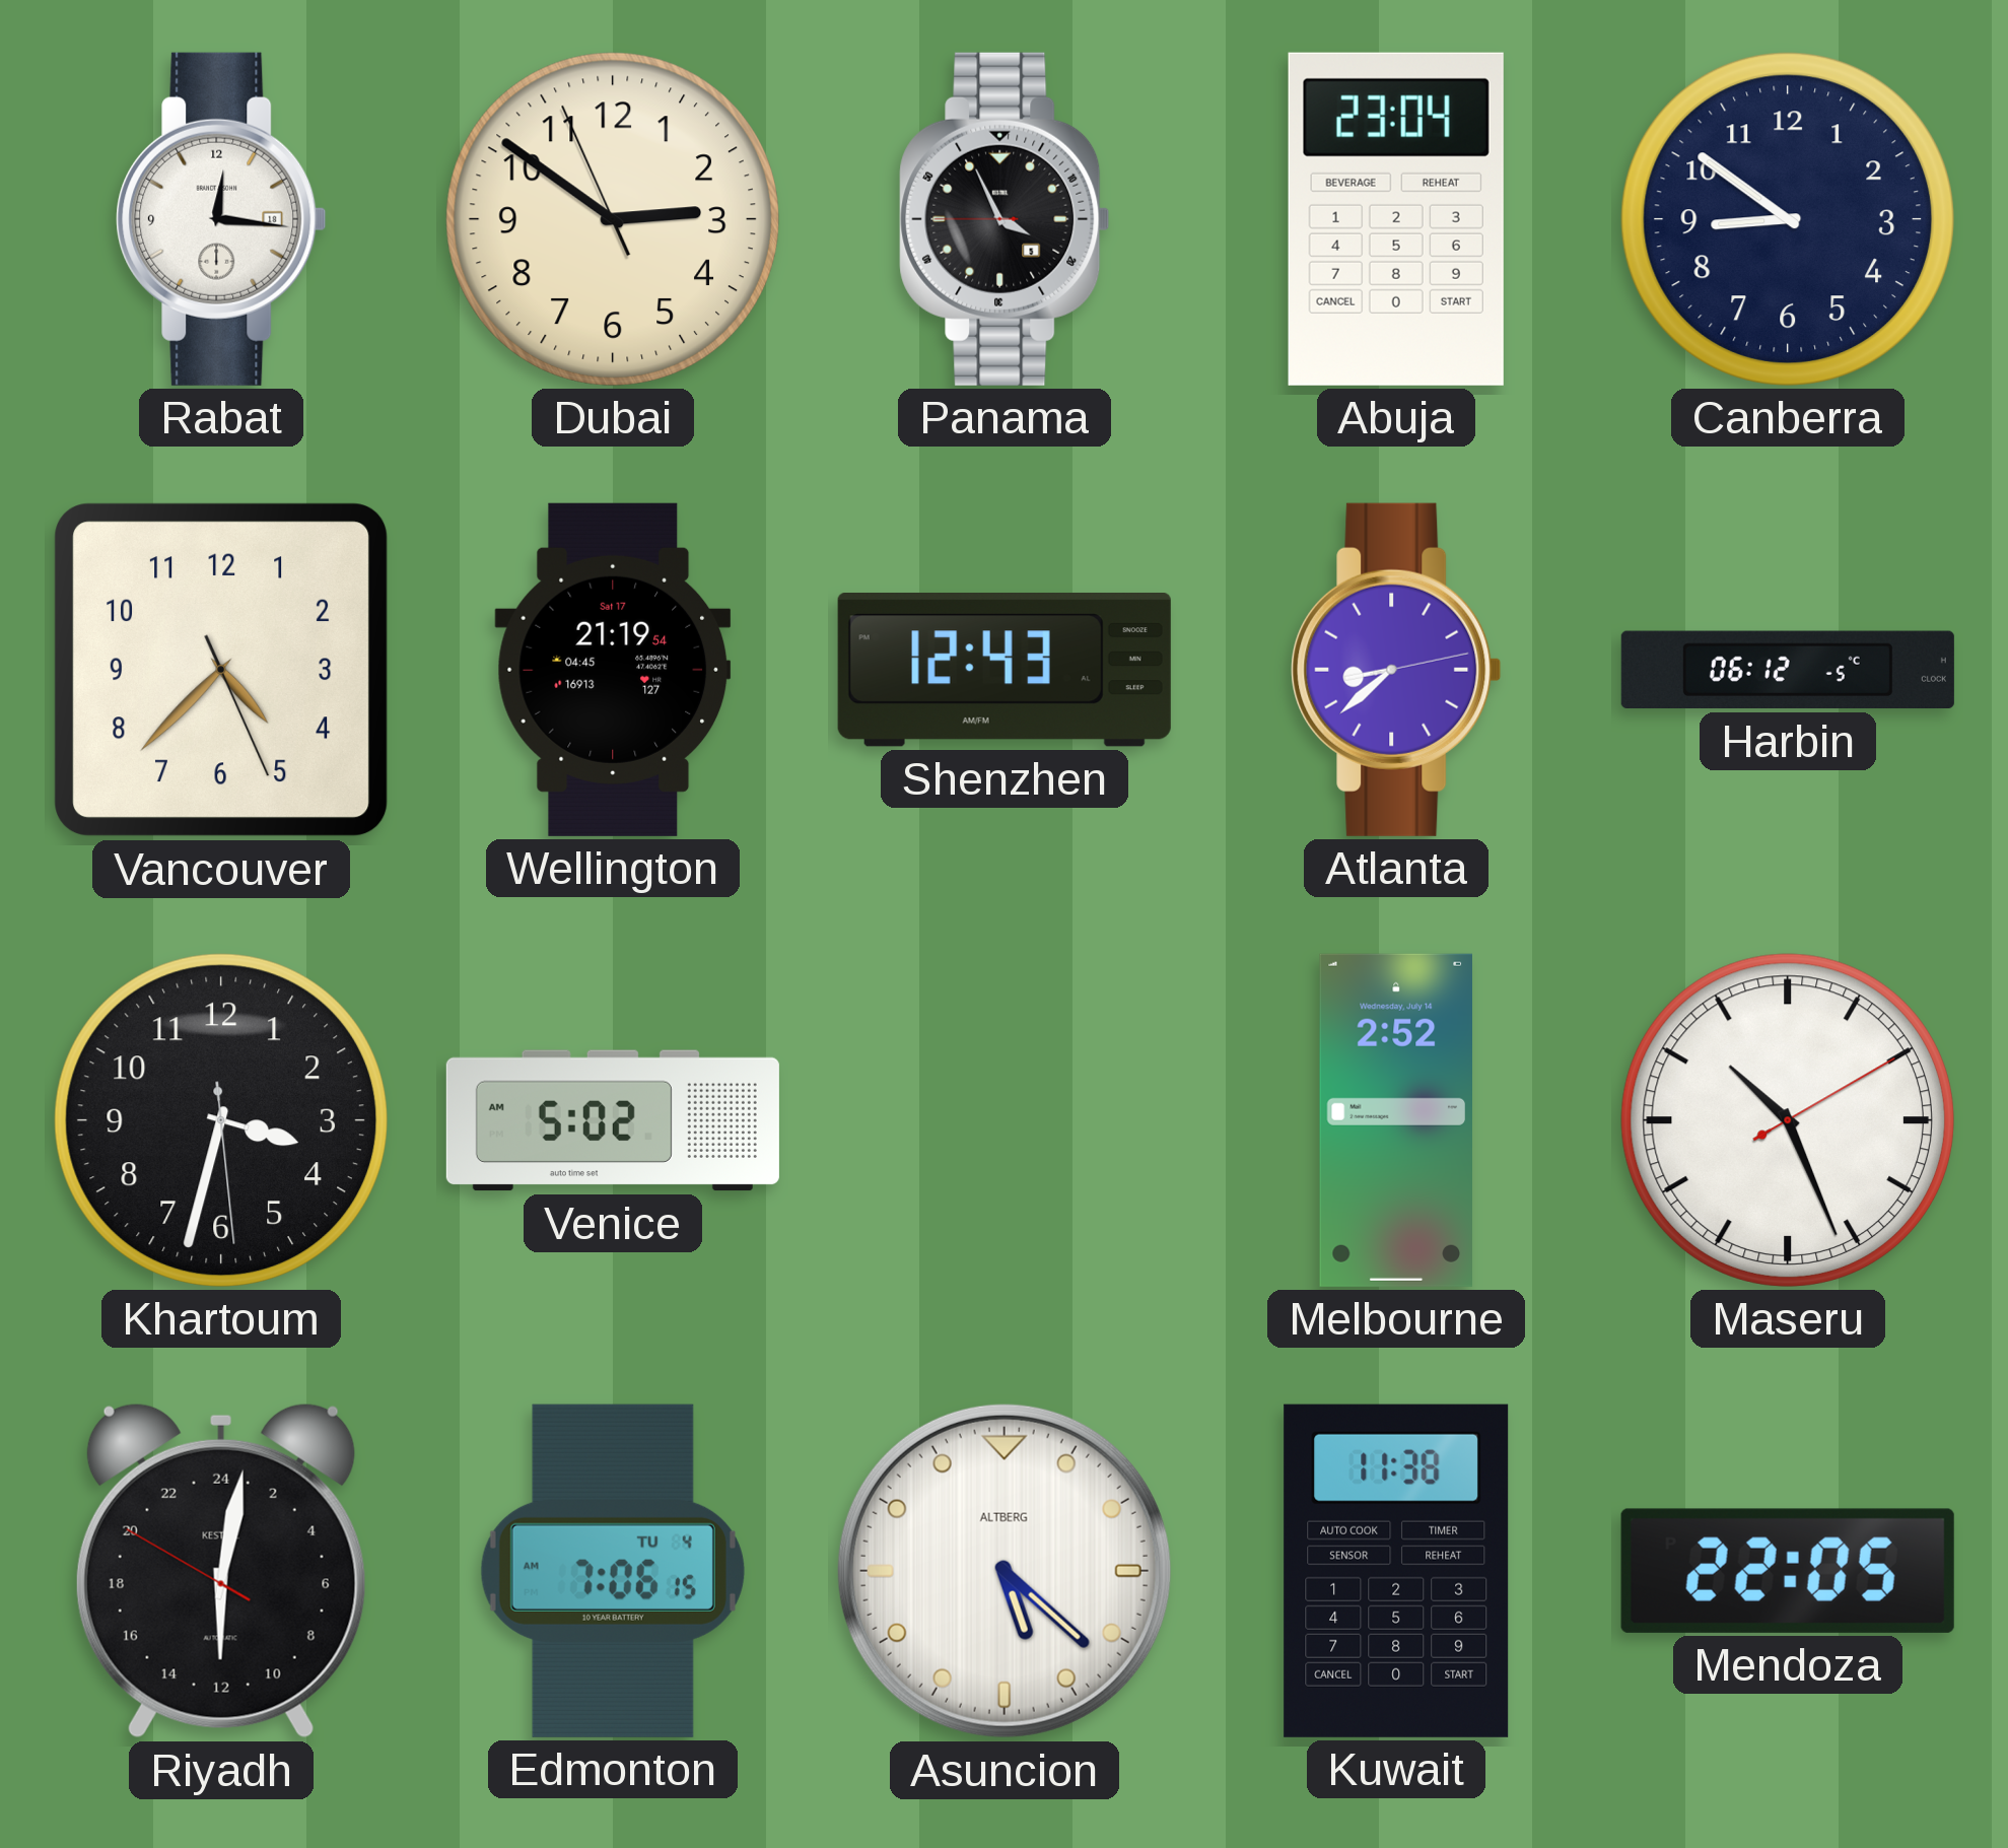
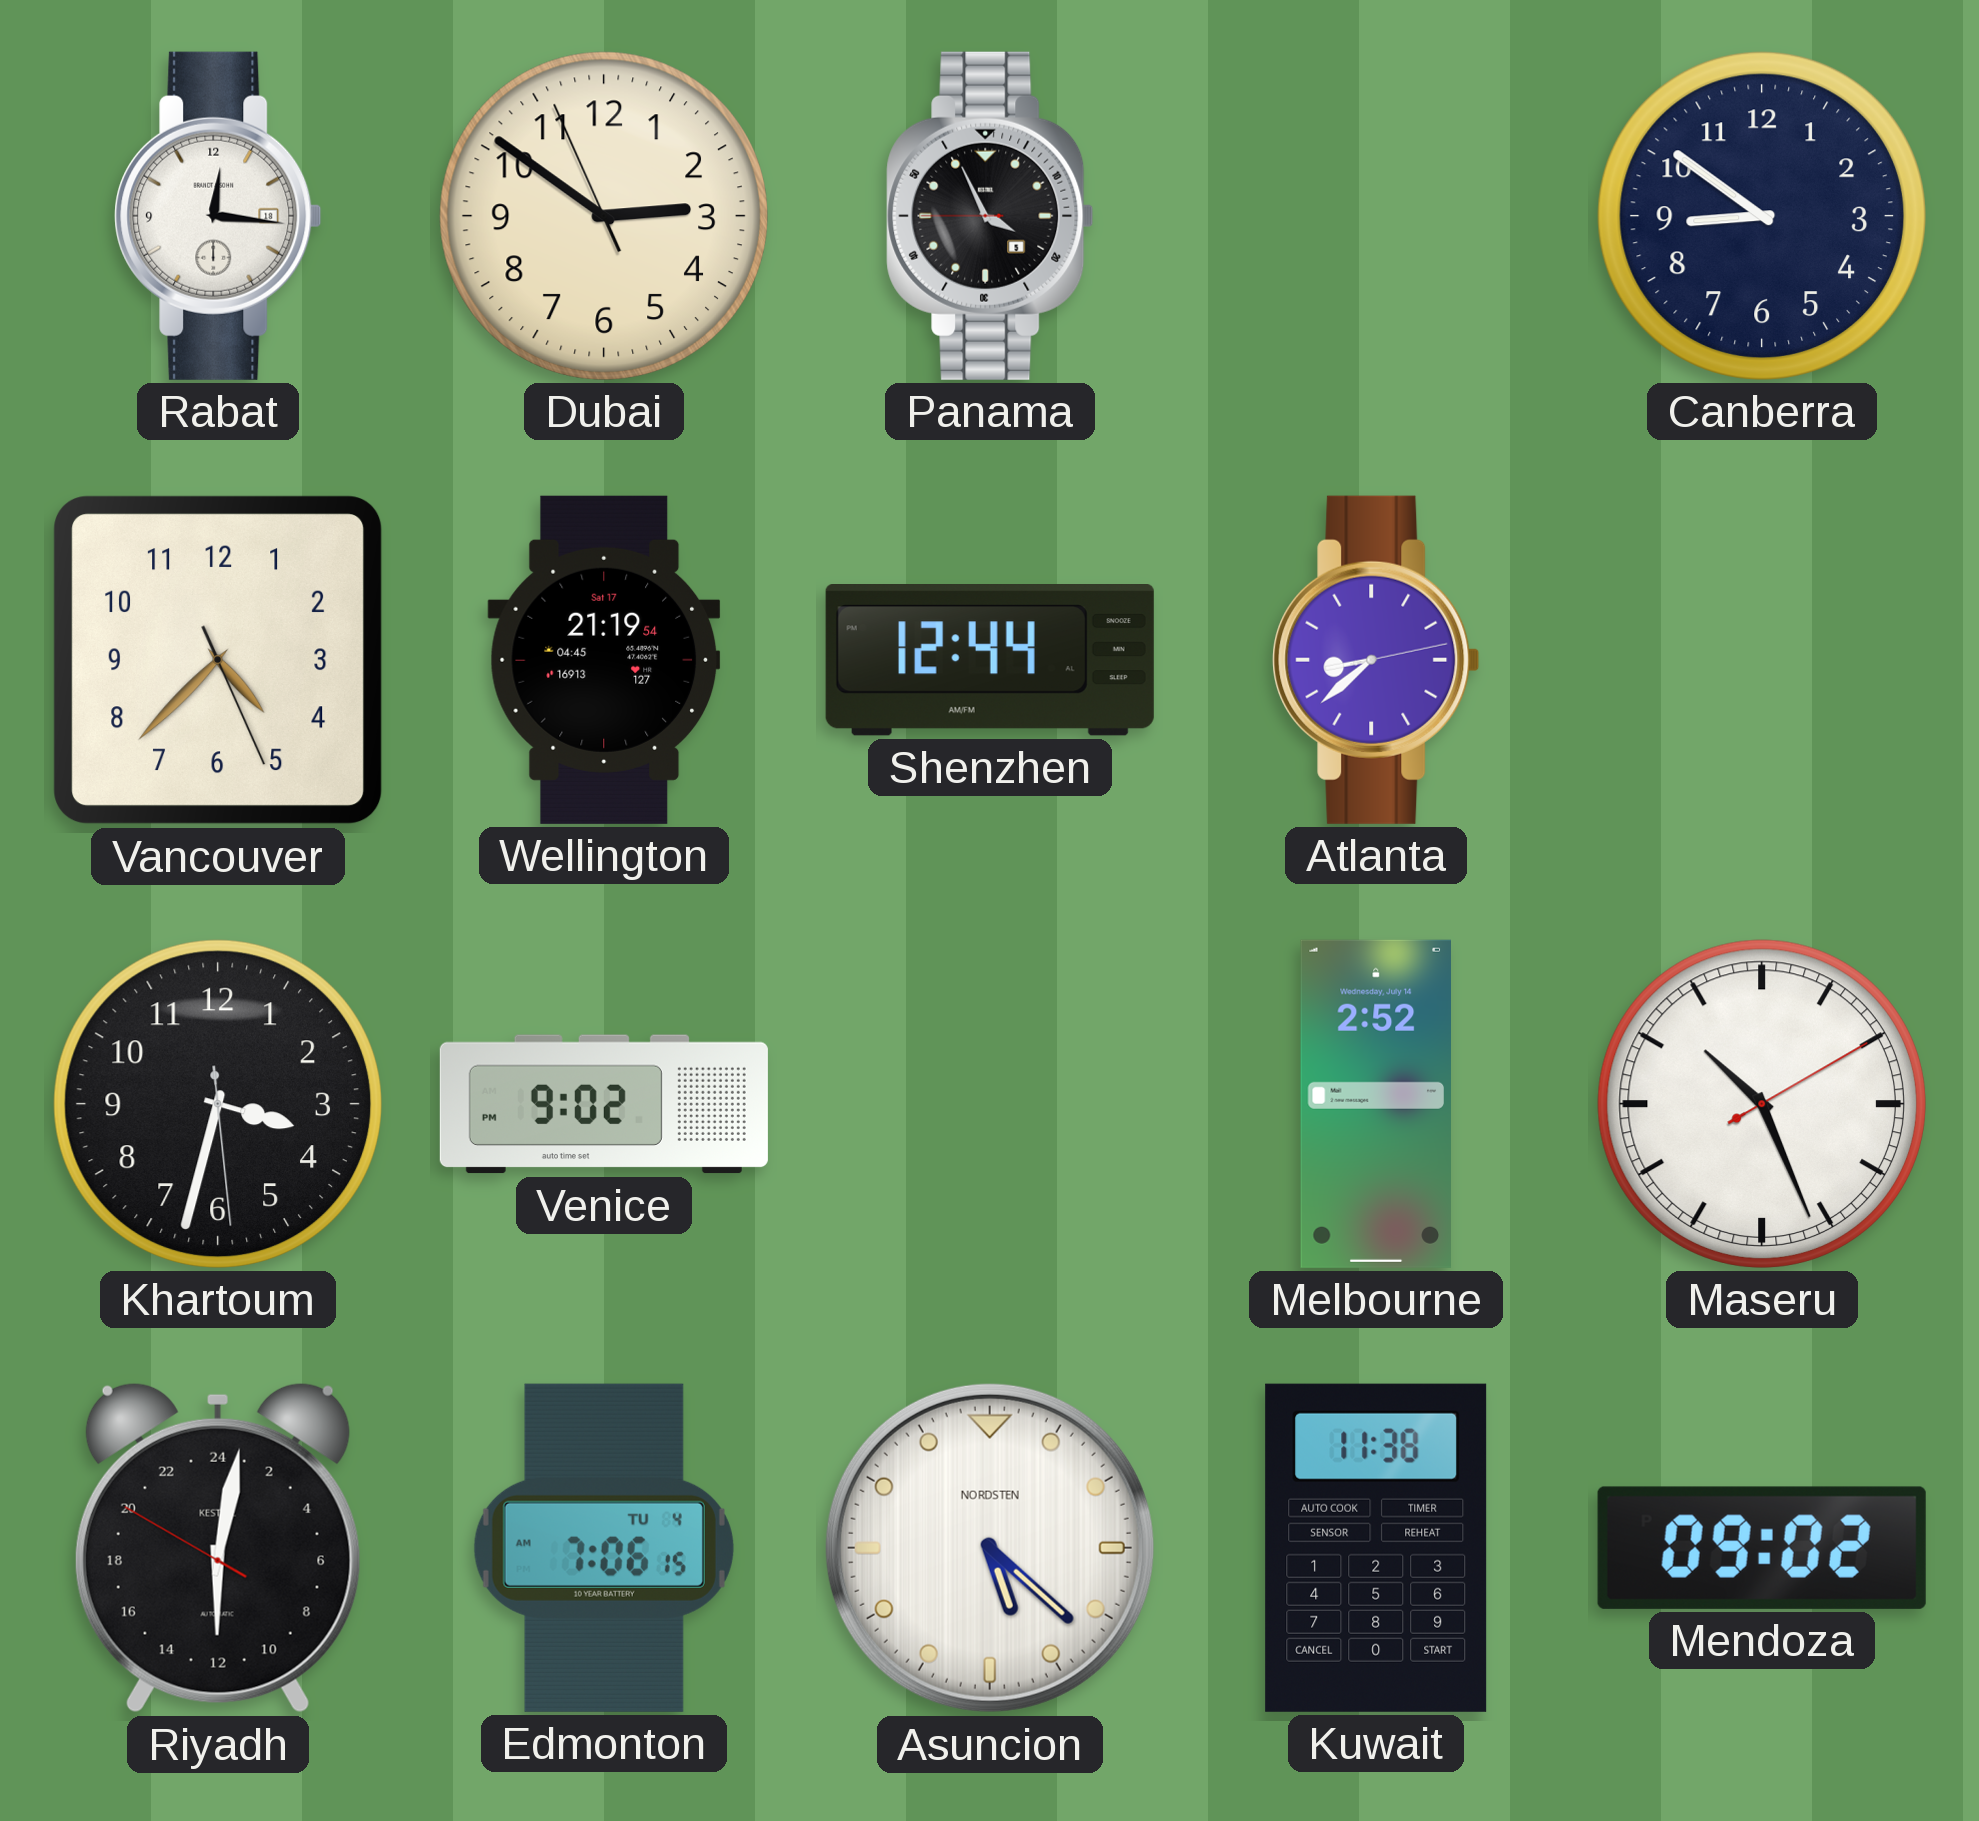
Abuja: 23:04 -> none
Shenzhen: 12:43 -> 12:44
Harbin: 06:12 -> none
Venice: 5:02 -> 9:02
Asuncion brand: ALTBERG -> NORDSTEN
Mendoza: 22:05 -> 09:02
